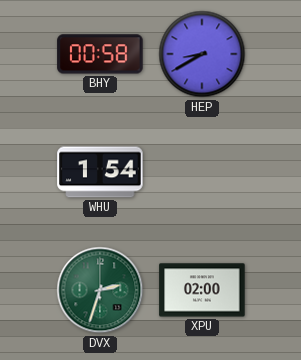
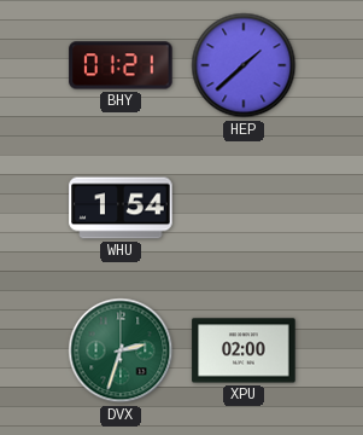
BHY: 00:58 -> 01:21
HEP: 8:40 -> 1:38
